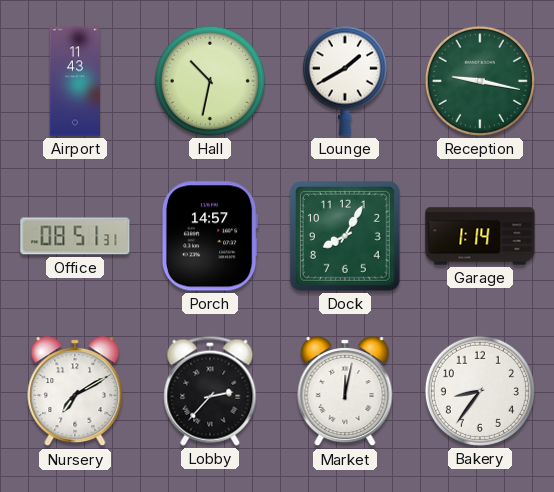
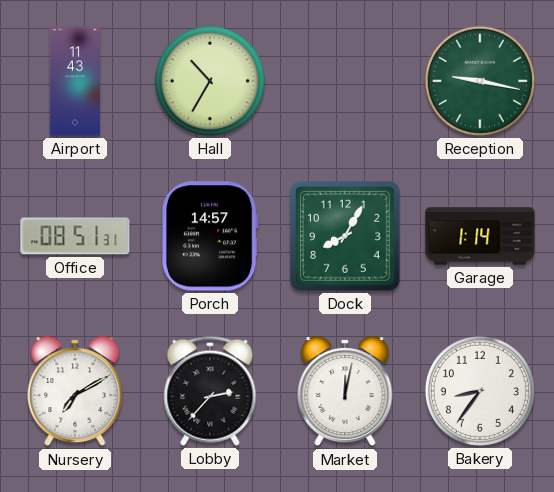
Hall: 10:32 -> 10:35
Lounge: 1:40 -> none
